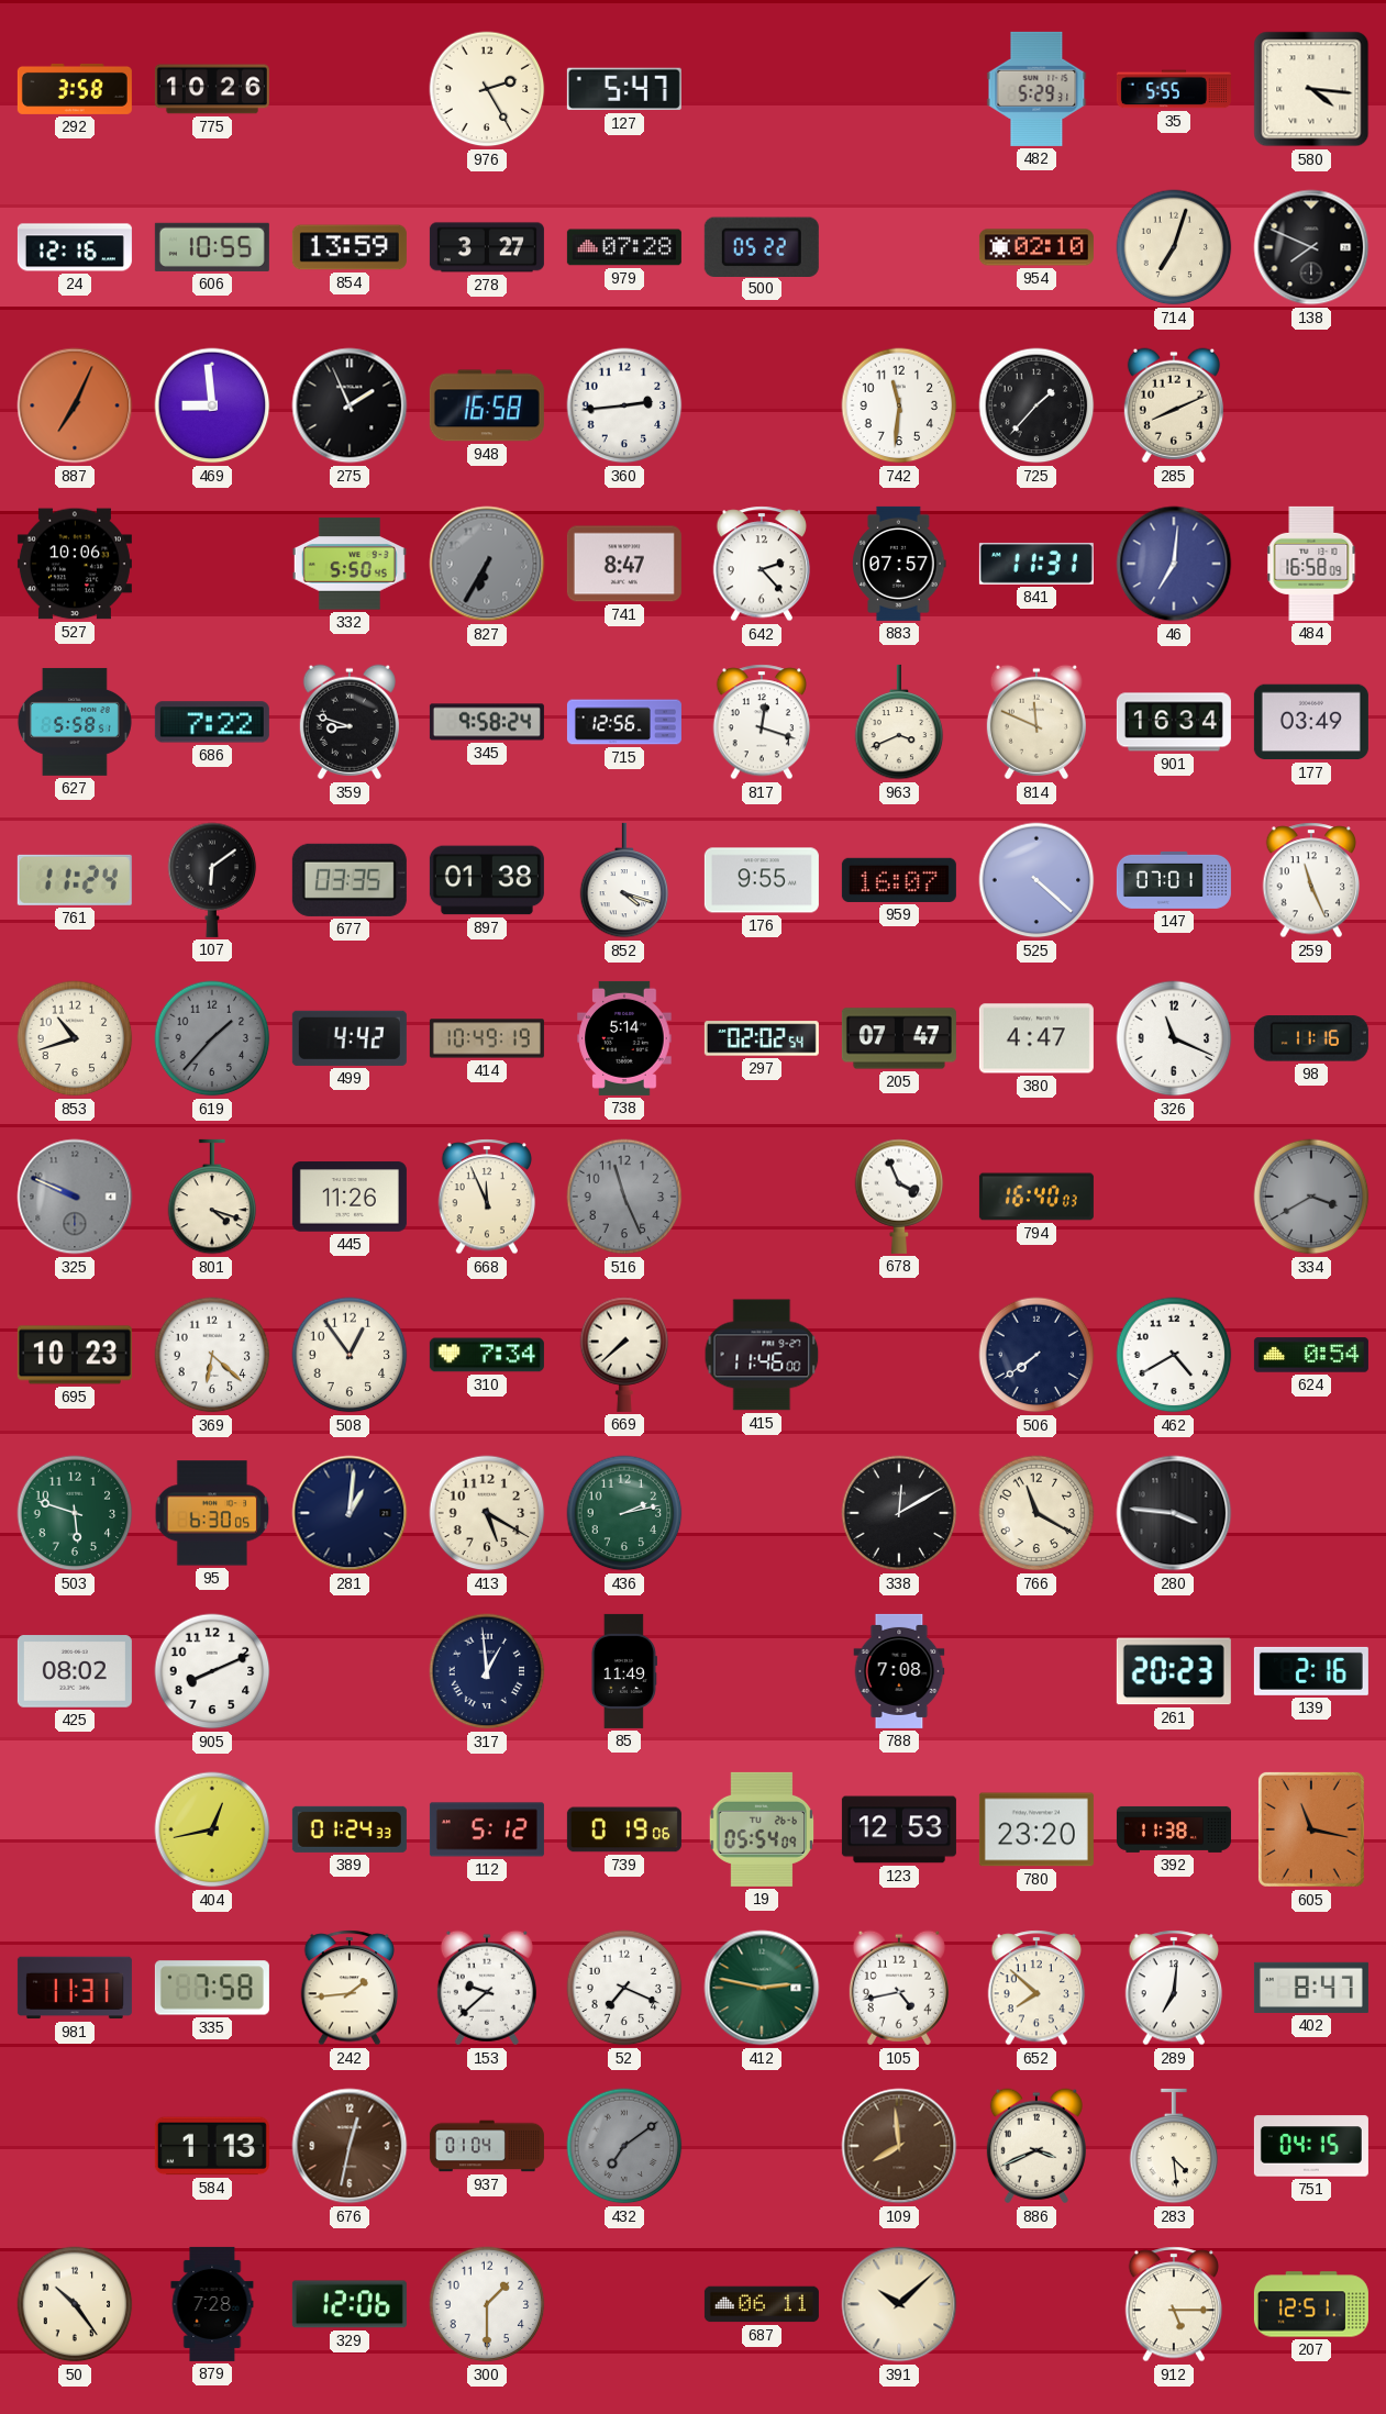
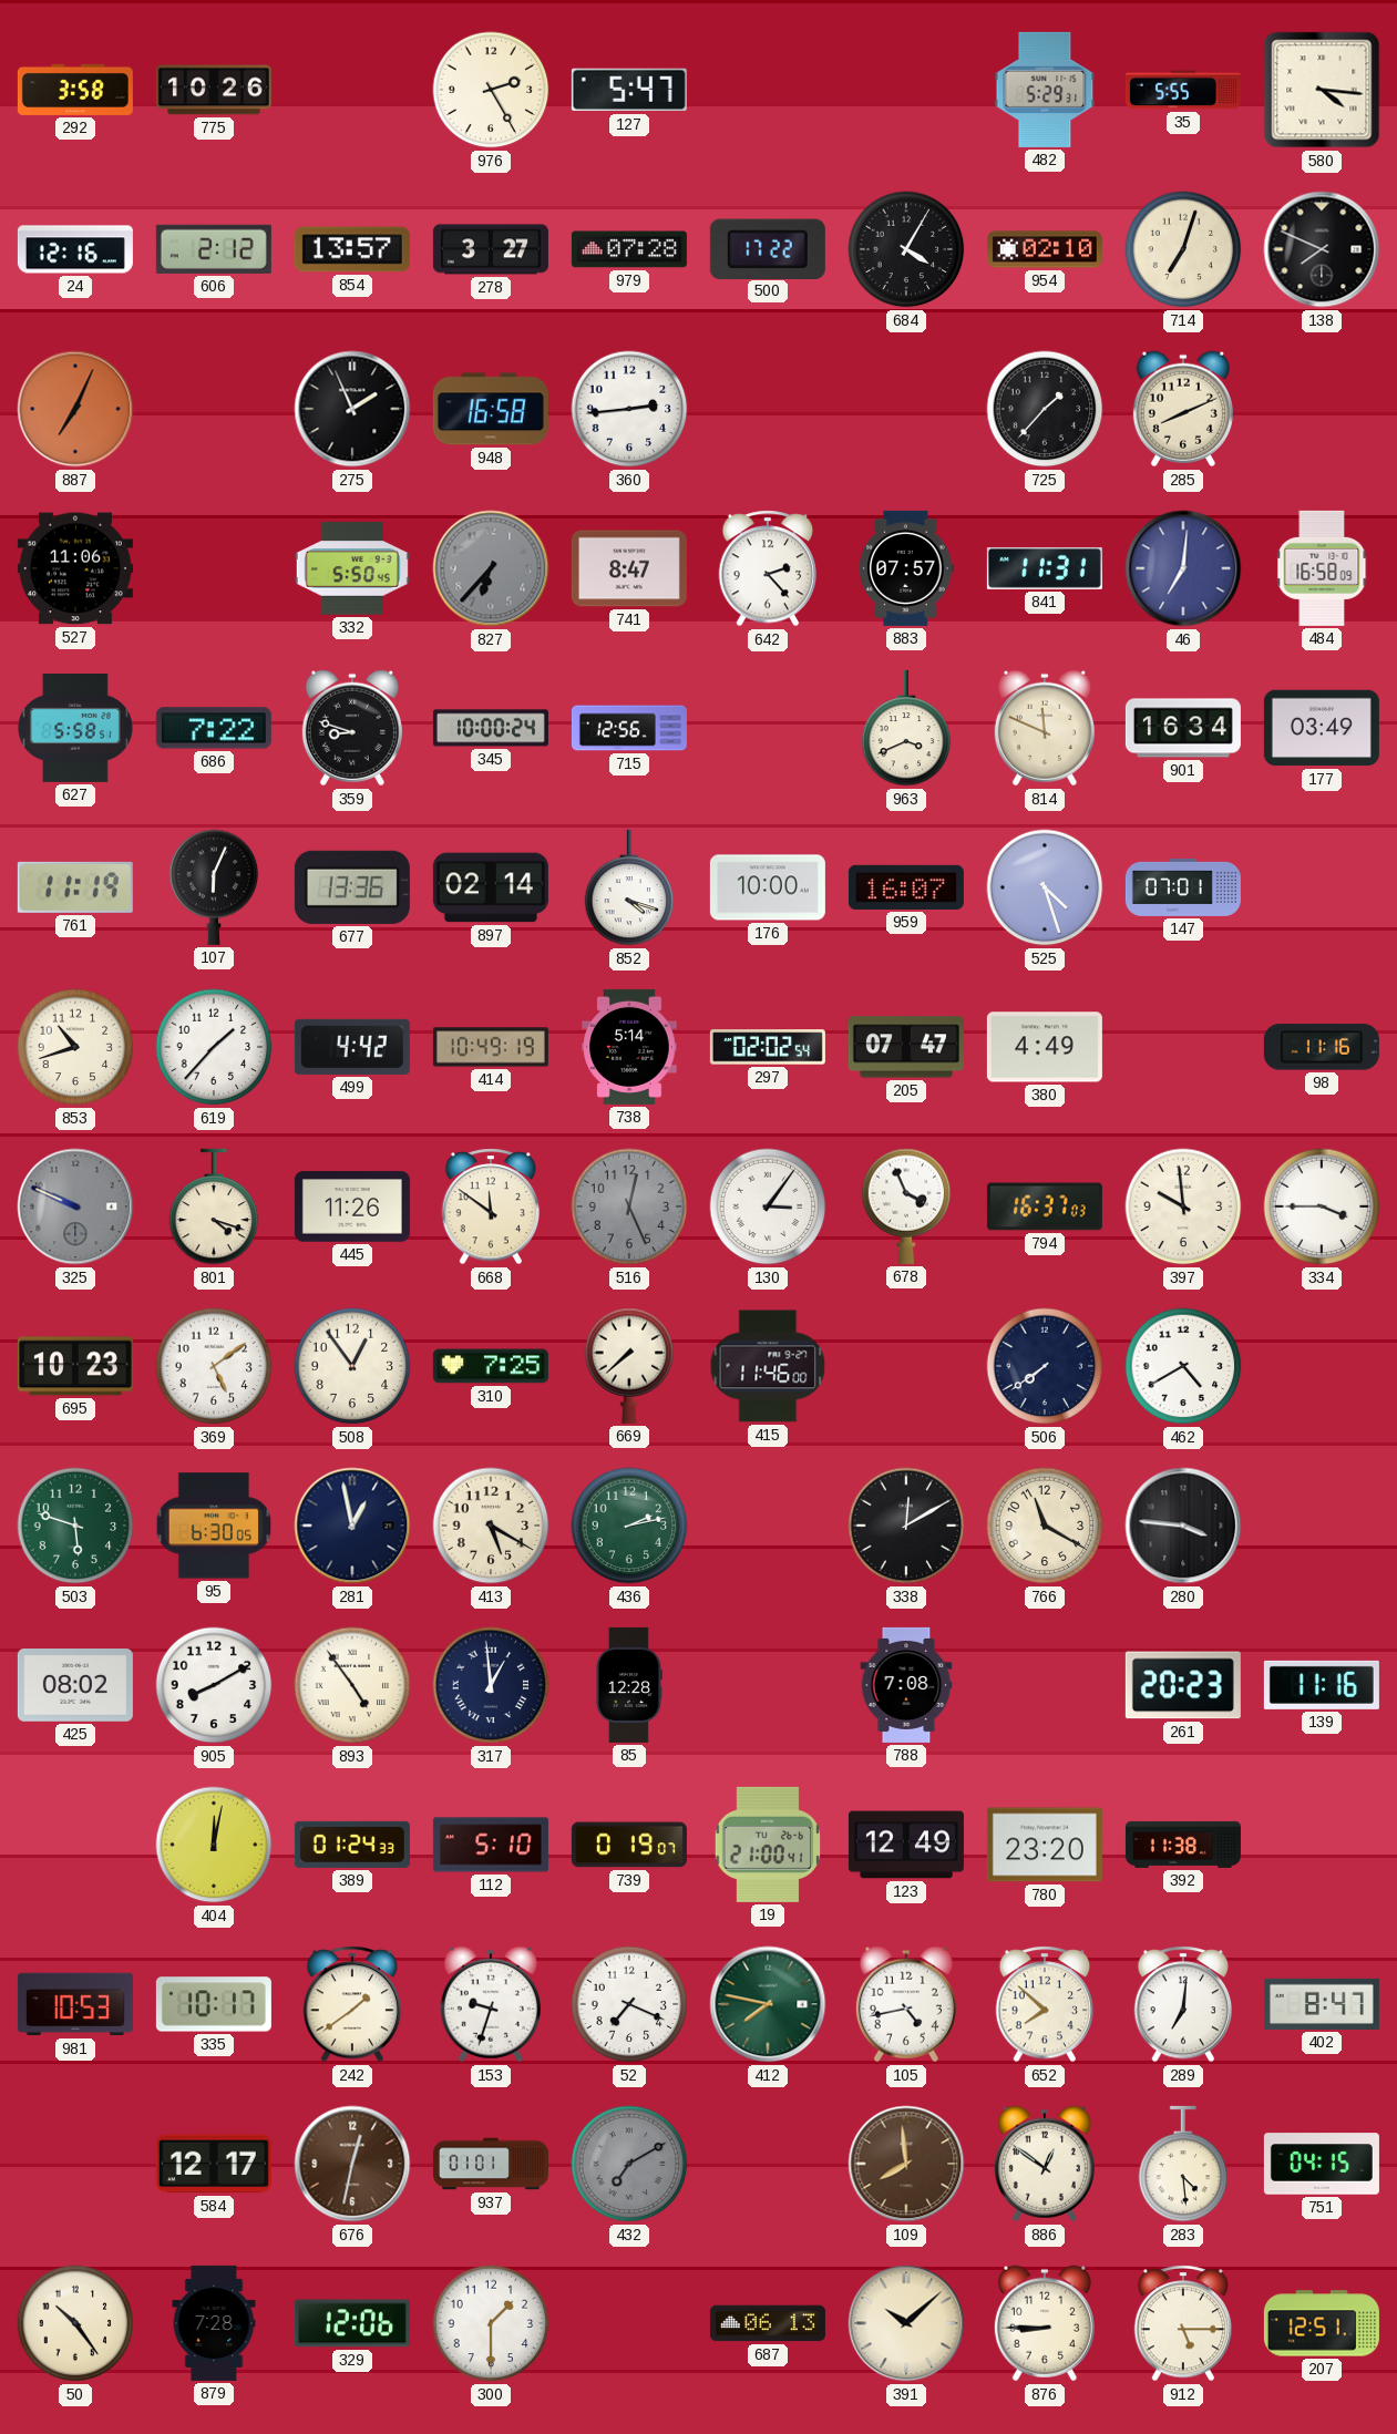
606: 10:55 -> 2:12
854: 13:59 -> 13:57
500: 05:22 -> 17:22
684: none -> 4:05
469: 8:59 -> none
742: 11:31 -> none
527: 10:06 -> 11:06
827: 6:35 -> 6:37
345: 9:58 -> 10:00
817: 12:18 -> none
761: 11:24 -> 11:19
107: 6:09 -> 6:04
677: 03:35 -> 13:36
897: 01:38 -> 02:14
176: 9:55 -> 10:00
525: 4:22 -> 4:27
259: 11:26 -> none
619 dial: grey -> white
380: 4:47 -> 4:49
326: 11:19 -> none
668: 11:56 -> 11:51
516: 11:26 -> 12:26
130: none -> 3:06
794: 16:40 -> 16:37
397: none -> 9:59
334: 3:40 -> 3:45
334 dial: grey -> white
369: 6:22 -> 5:09
310: 7:34 -> 7:25
624: 0:54 -> none
281: 1:01 -> 12:58
905: 8:11 -> 8:10
893: none -> 4:54
85: 11:49 -> 12:28
139: 2:16 -> 11:16
404: 12:43 -> 12:02
112: 5:12 -> 5:10
739: 0:19:06 -> 0:19:07
19: 05:54 -> 21:00
123: 12:53 -> 12:49
605: 11:17 -> none
981: 11:31 -> 10:53
335: 7:58 -> 10:17
242: 1:44 -> 1:39
153: 9:38 -> 9:33
412: 2:47 -> 7:47
584: 1:13 -> 12:17
937: 01:04 -> 01:01
432: 7:09 -> 7:10
886: 3:41 -> 12:51
687: 06:11 -> 06:13
876: none -> 8:45
